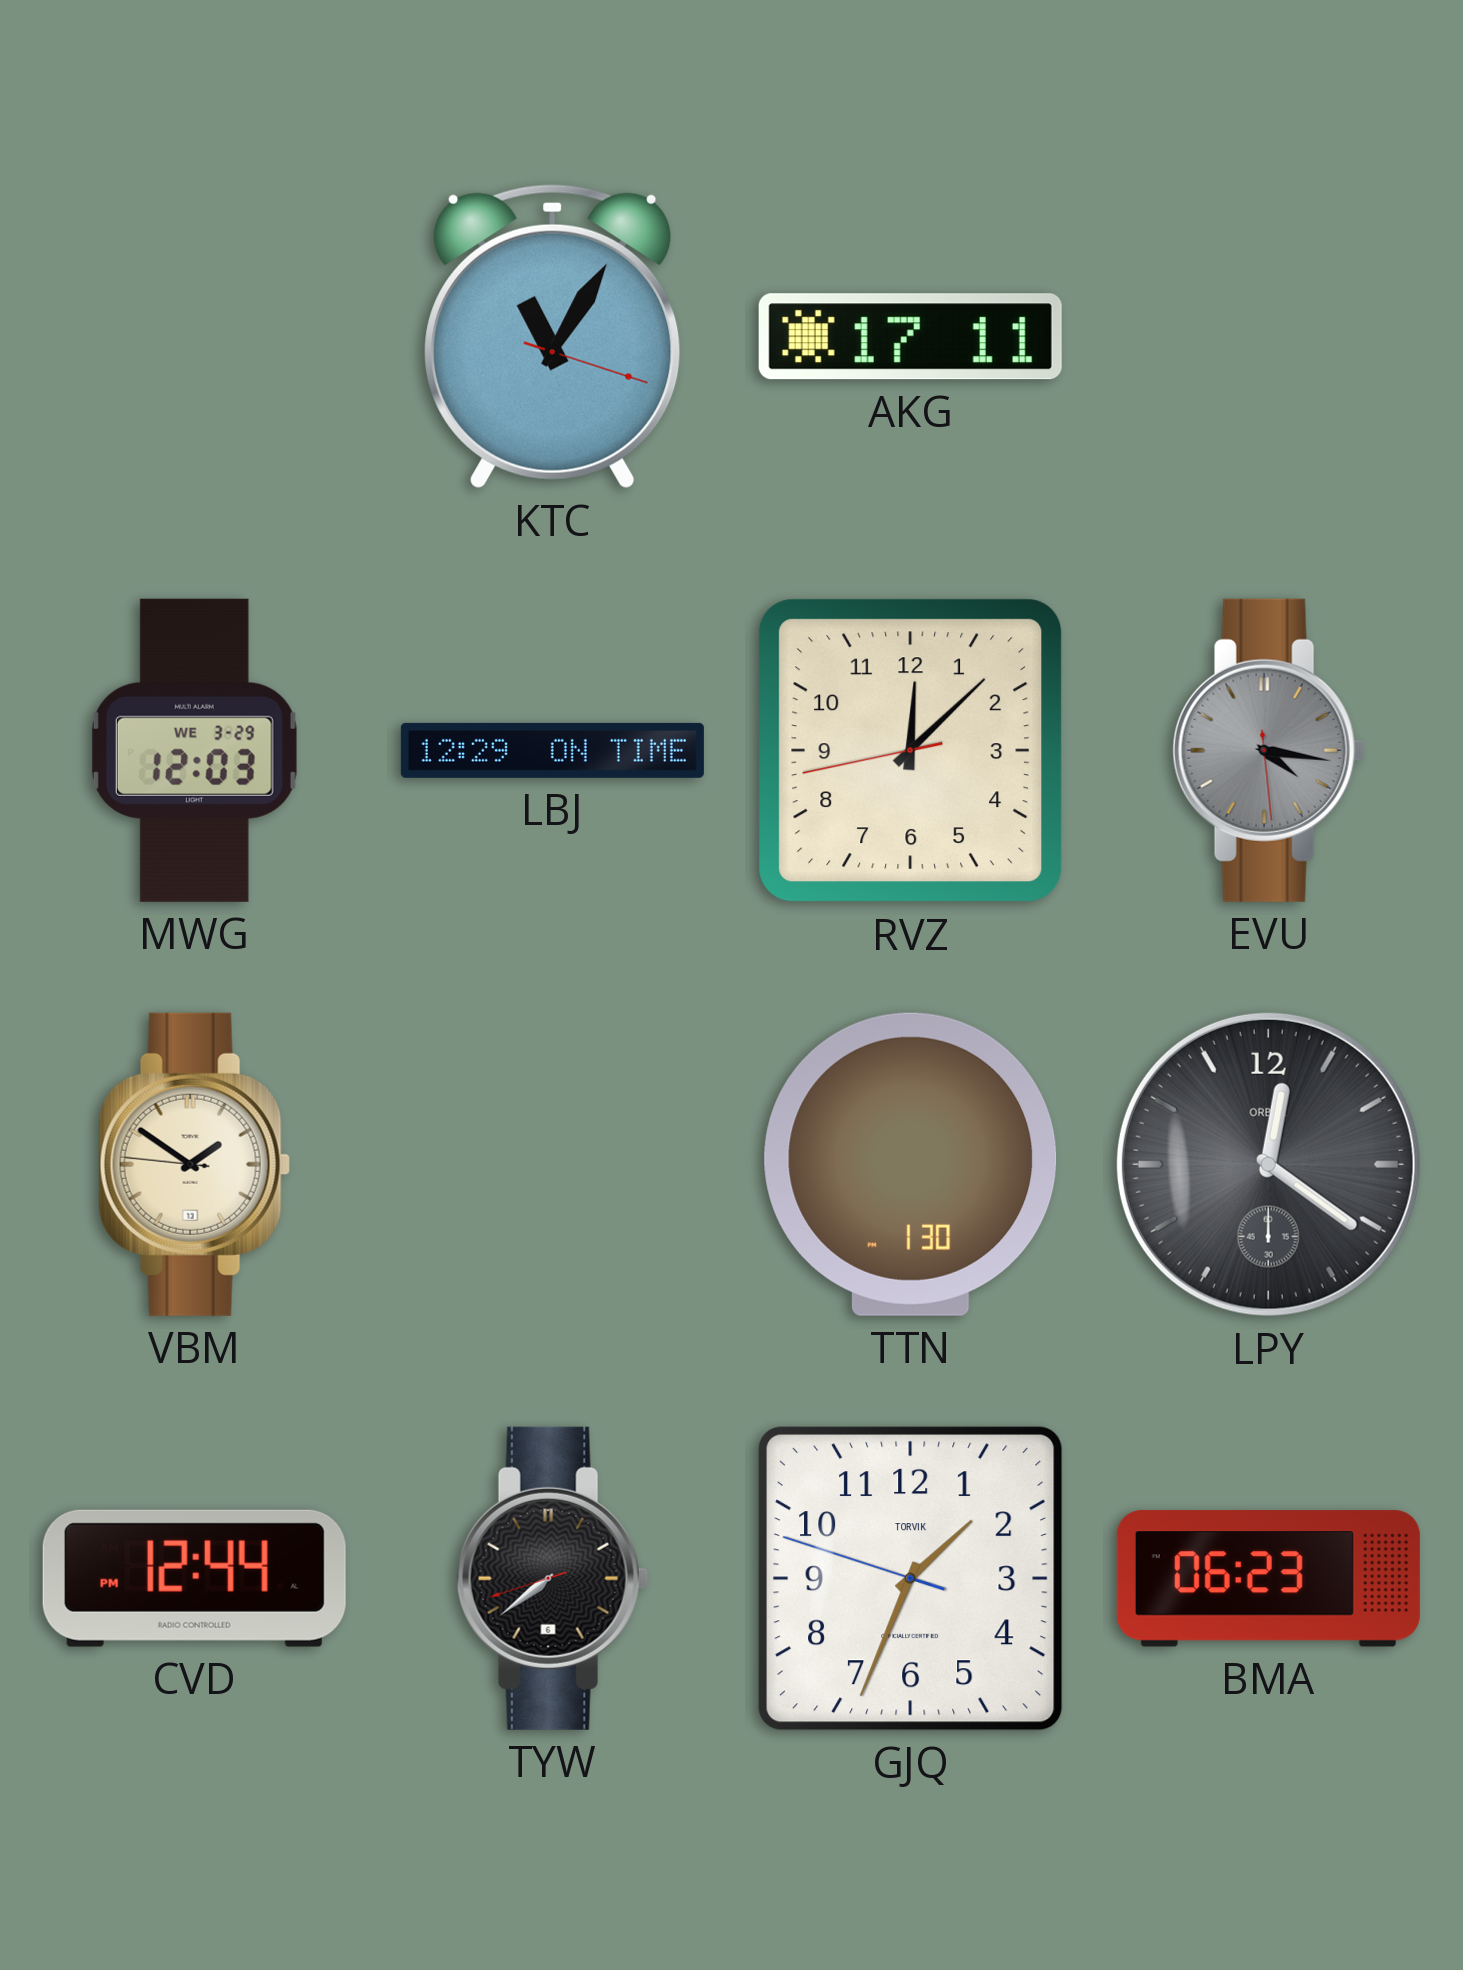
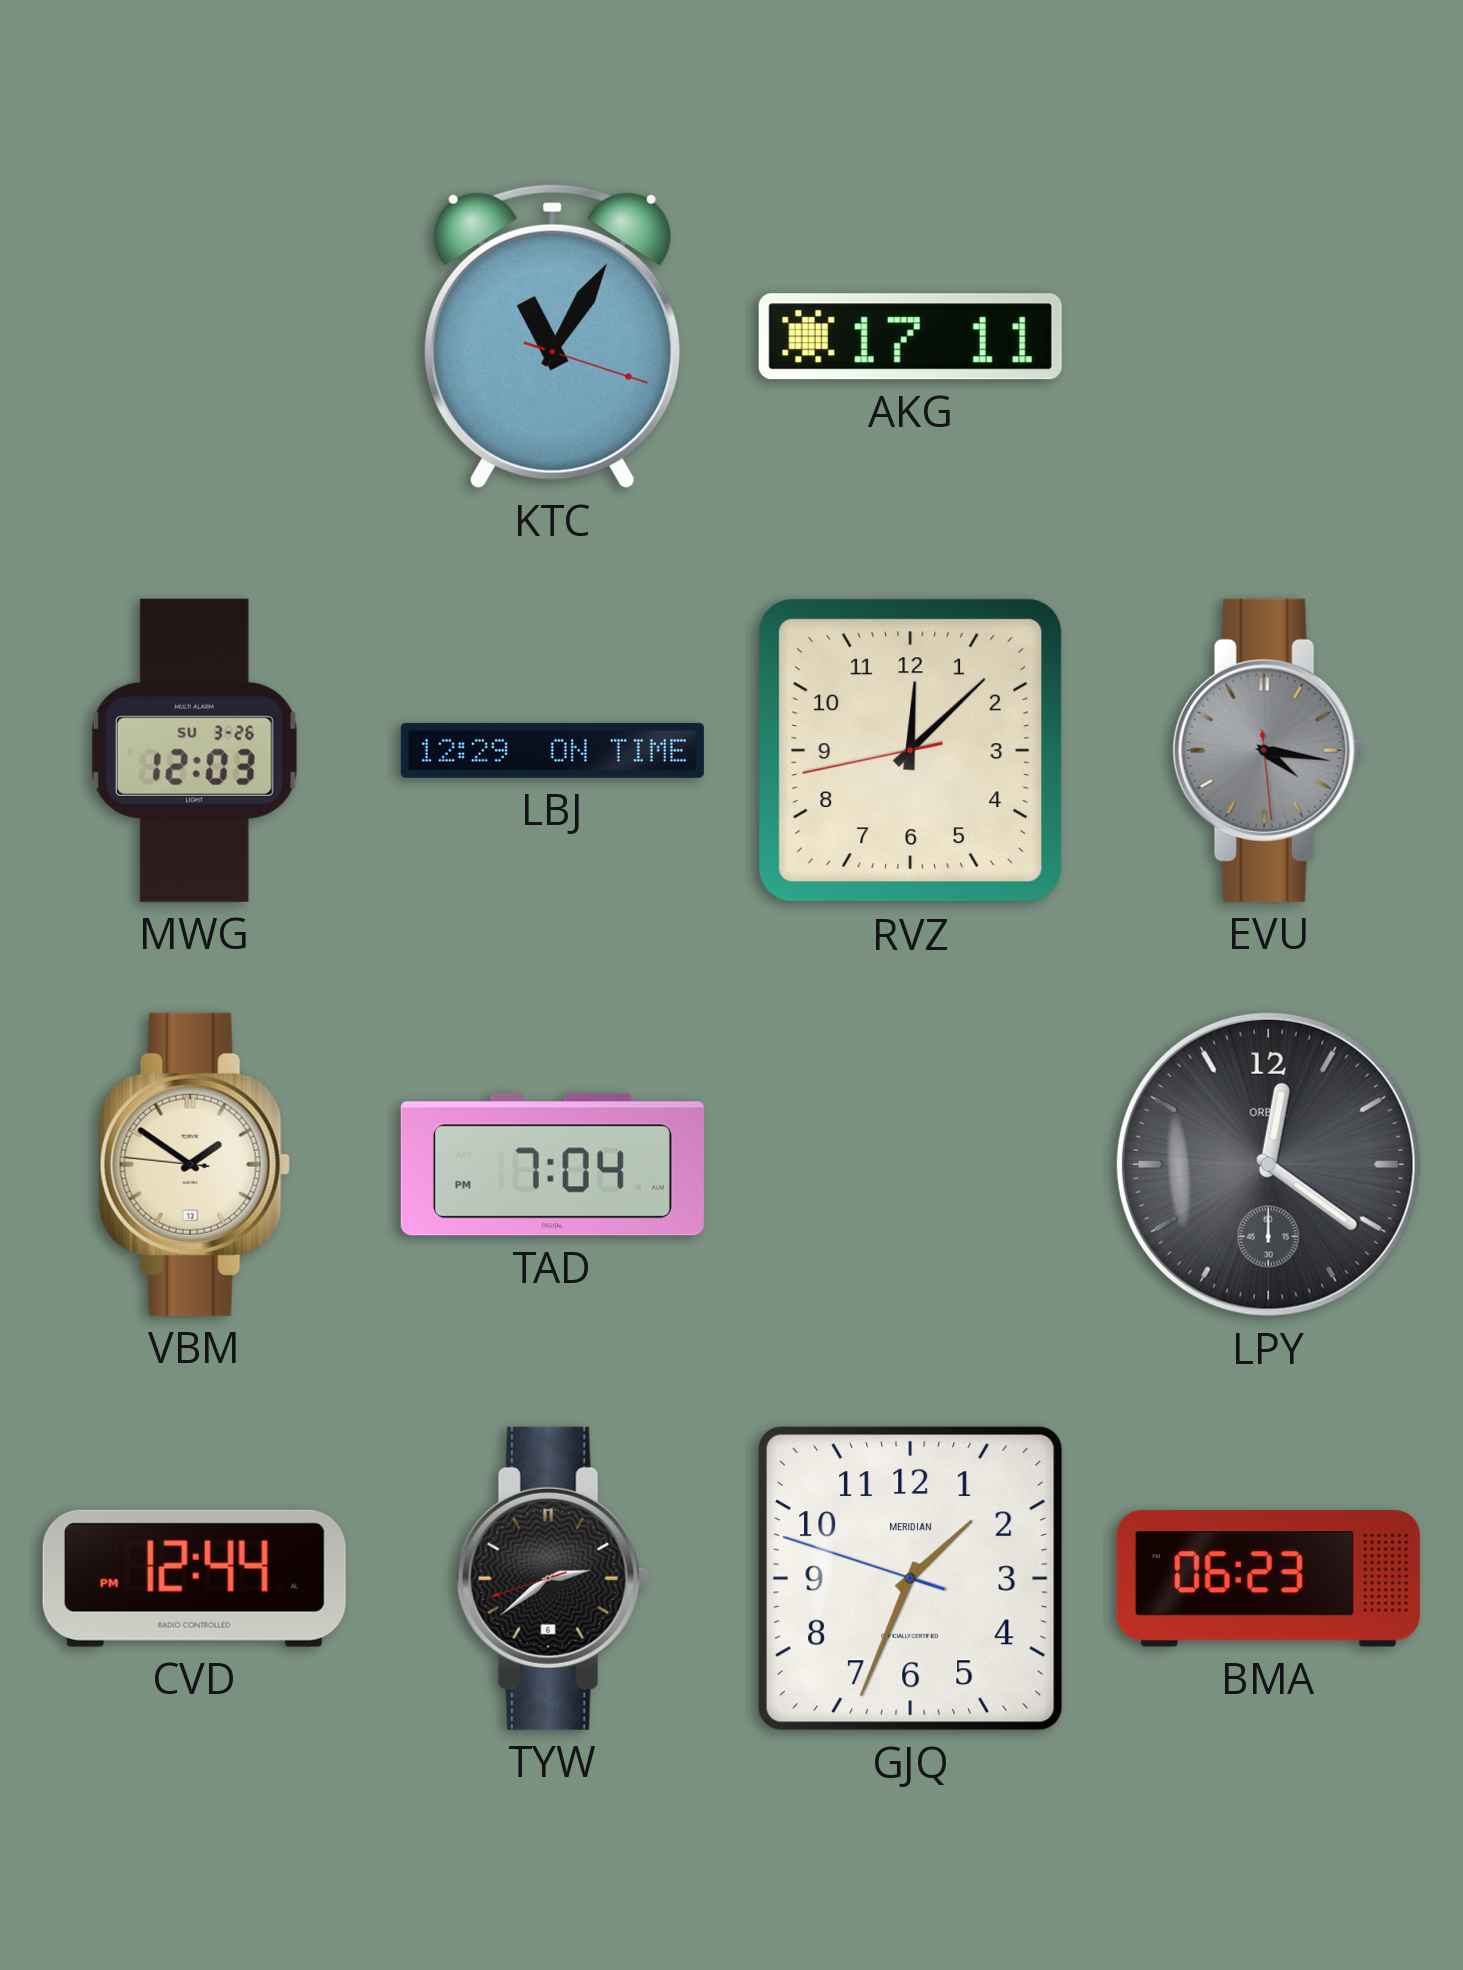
MWG date: WE 3-29 -> SU 3-26
TAD: none -> 7:04
TTN: 1:30 -> none
TYW: 7:38 -> 2:38
GJQ brand: TORVIK -> MERIDIAN
